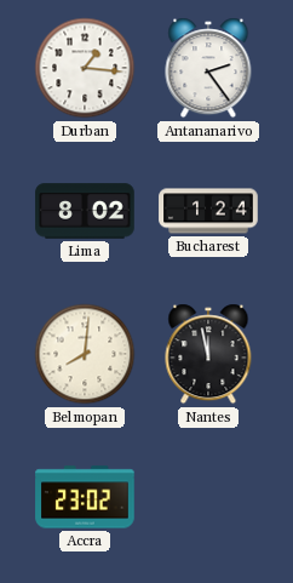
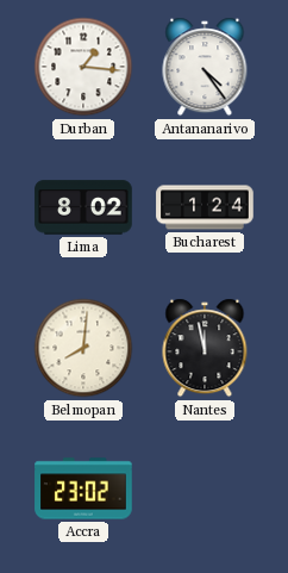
Antananarivo: 2:24 -> 4:24
